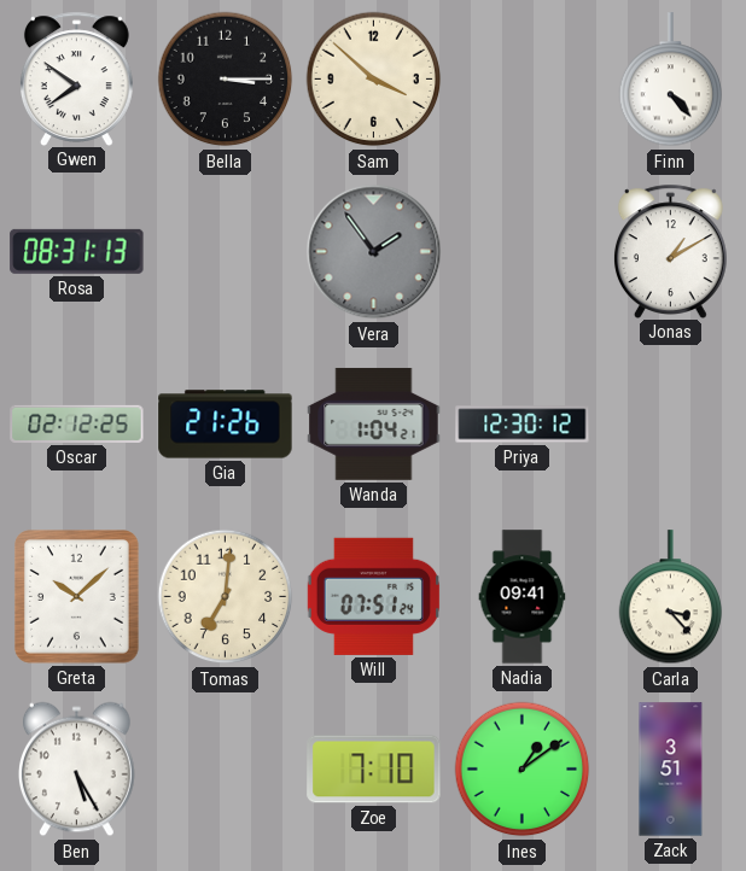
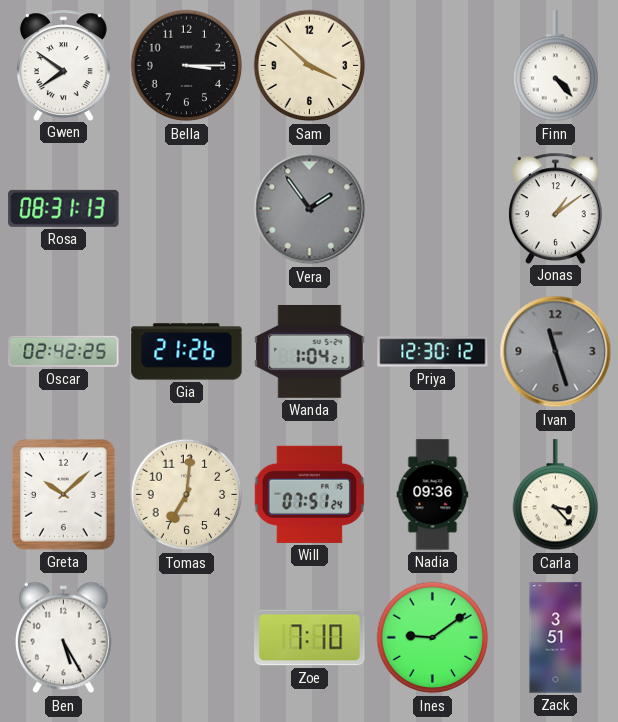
Jonas: 1:10 -> 1:09
Oscar: 02:12 -> 02:42
Ivan: none -> 11:27
Nadia: 09:41 -> 09:36
Ines: 1:09 -> 9:09
